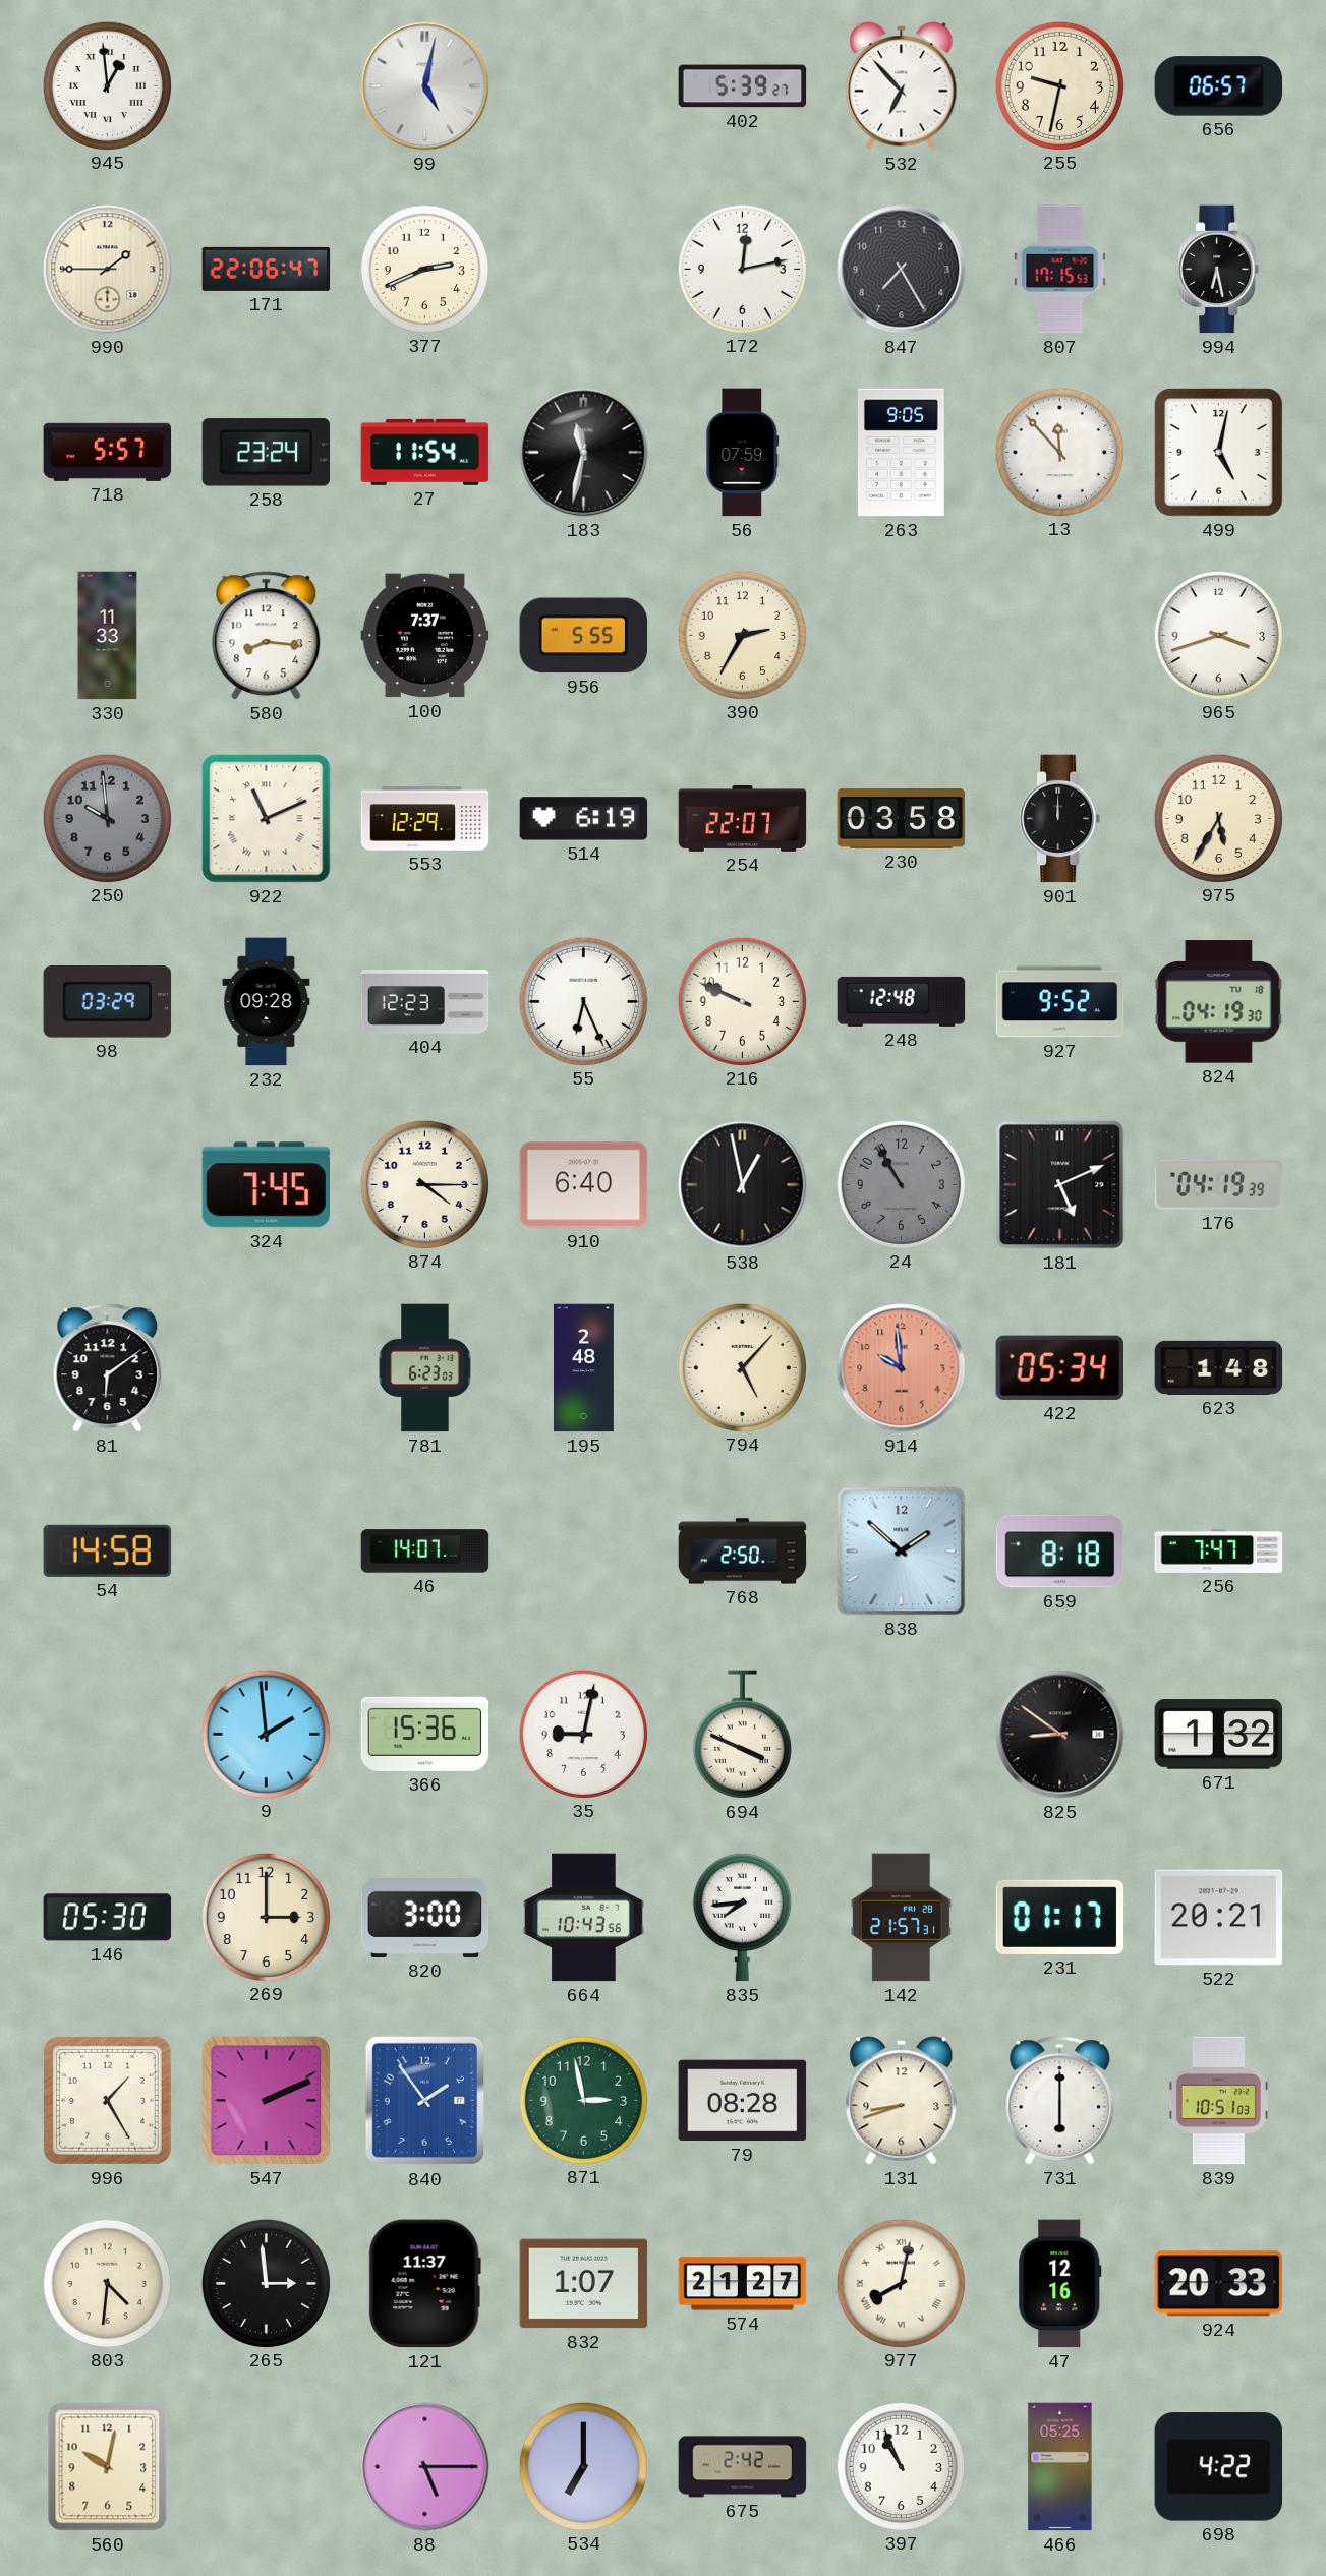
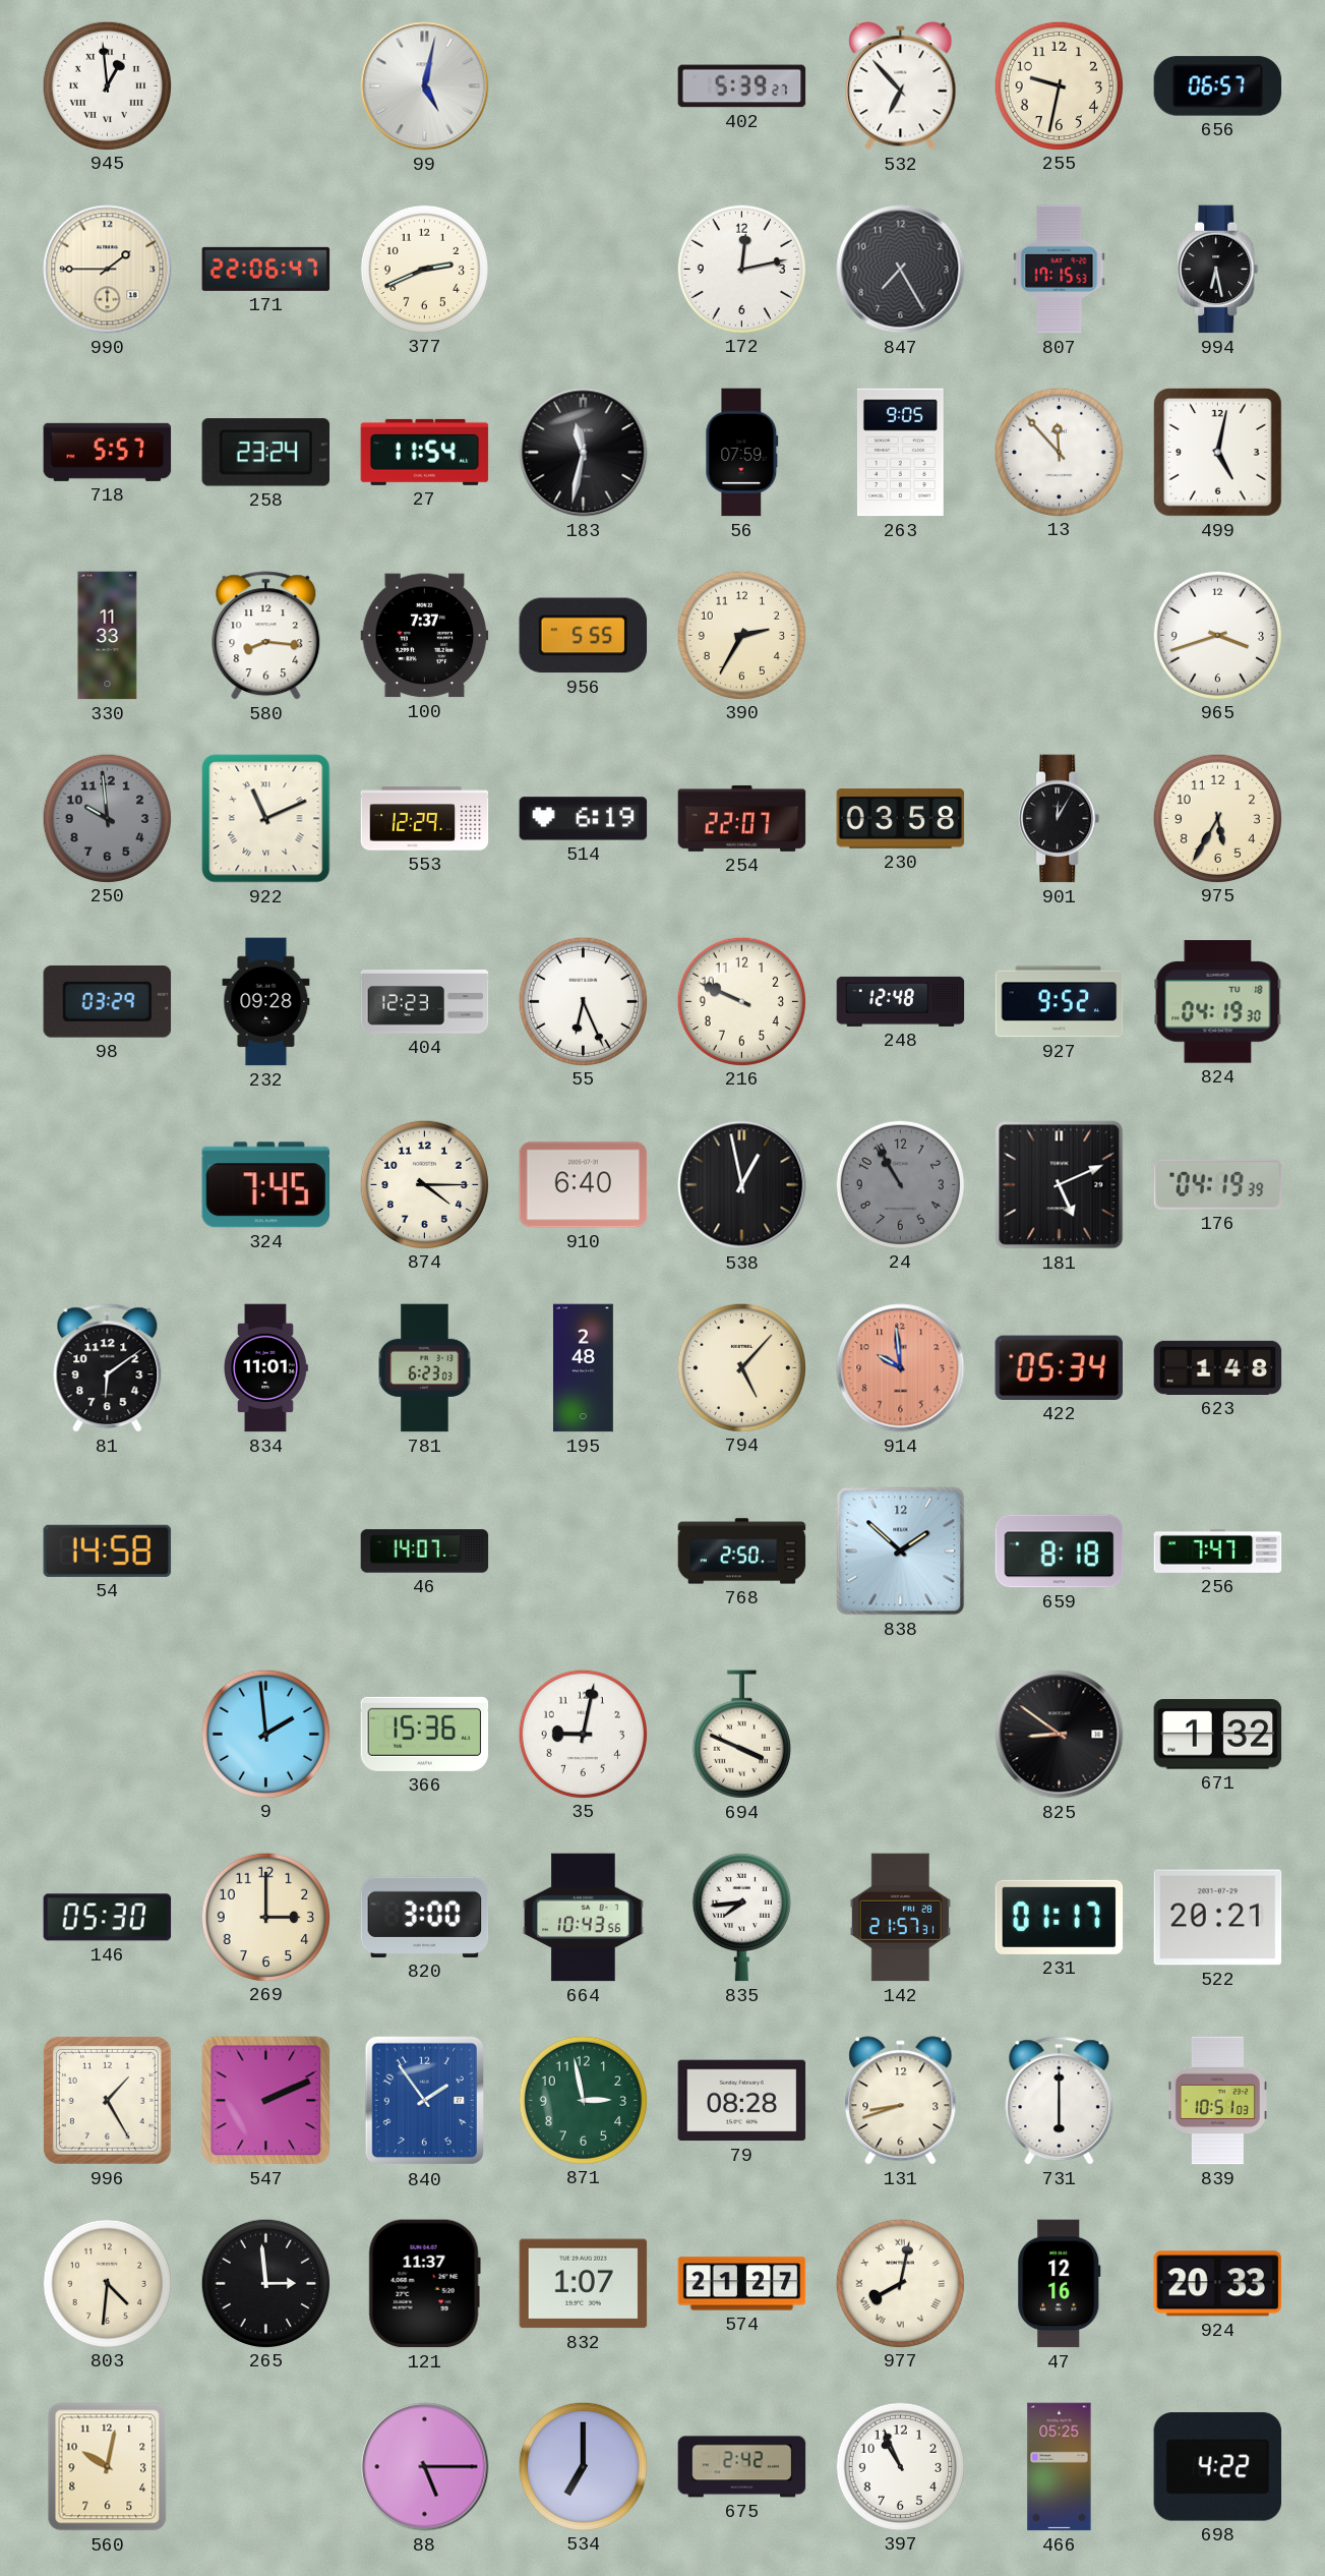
901: 12:00 -> 12:05
834: none -> 11:01
